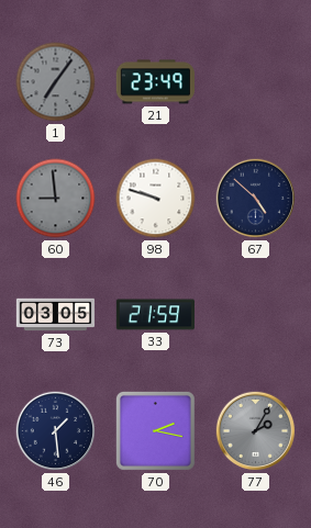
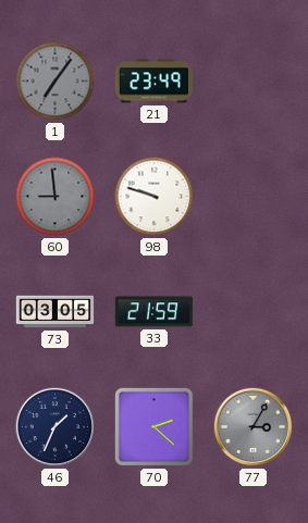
67: 4:52 -> none
46: 1:29 -> 1:34
70: 2:17 -> 2:22
77: 2:05 -> 3:05
